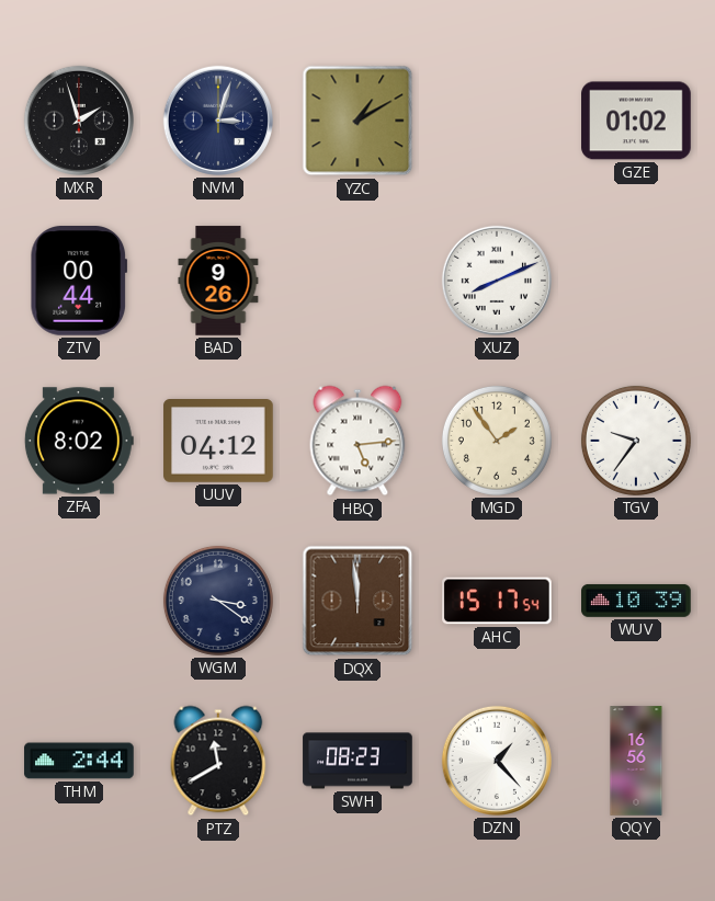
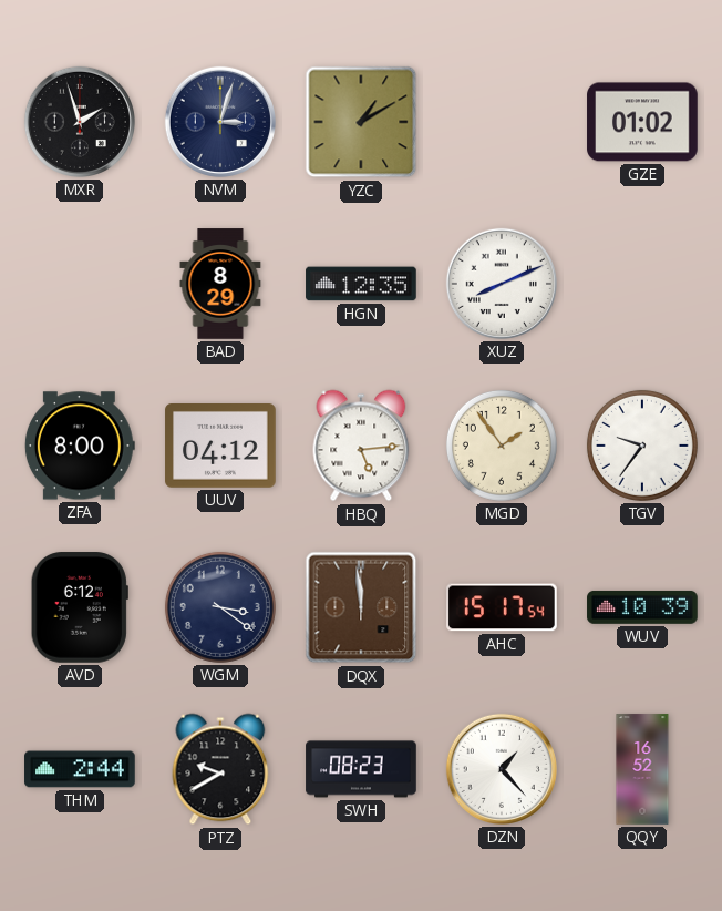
ZTV: 00:44 -> none
BAD: 9:26 -> 8:29
HGN: none -> 12:35
ZFA: 8:02 -> 8:00
AVD: none -> 6:12
PTZ: 11:40 -> 9:40
QQY: 16:56 -> 16:52
